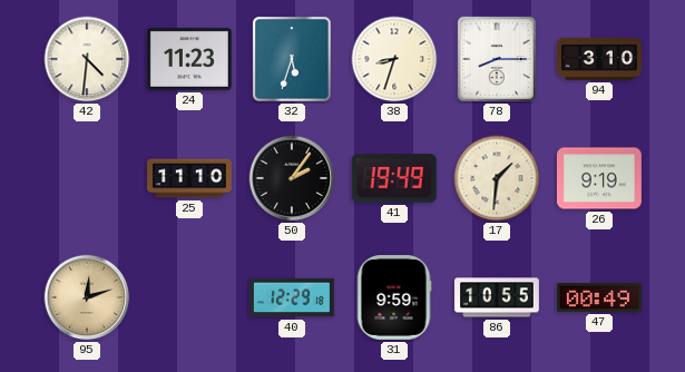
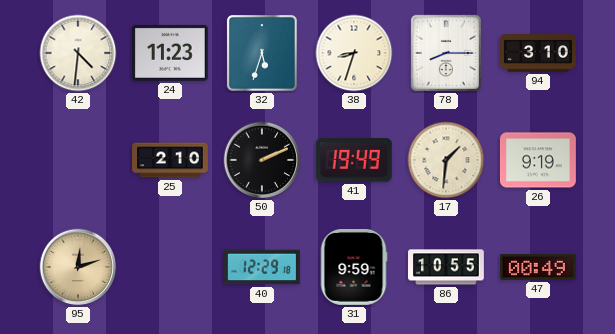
25: 11:10 -> 2:10
50: 2:06 -> 2:11
